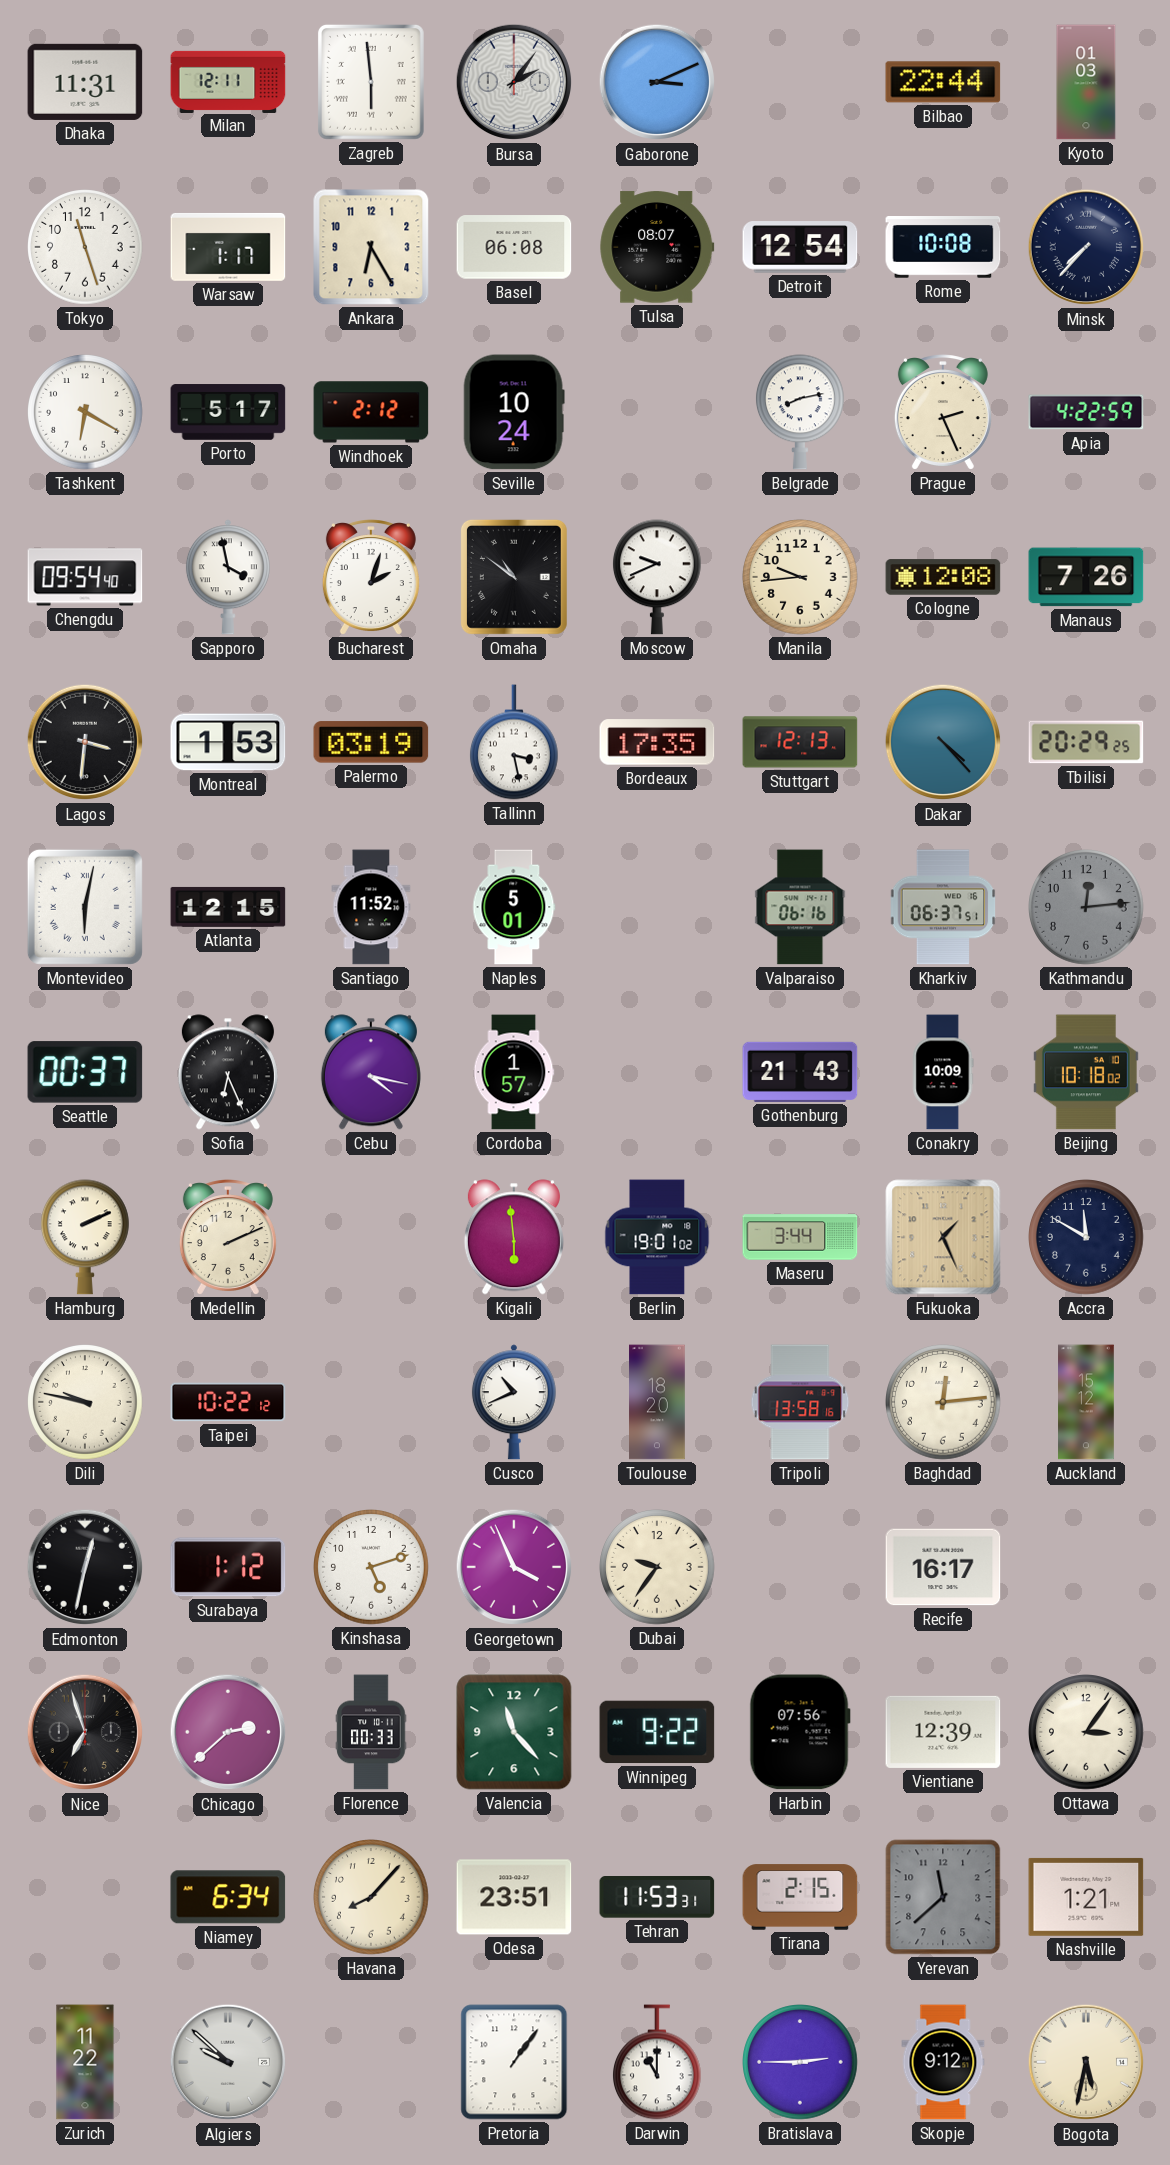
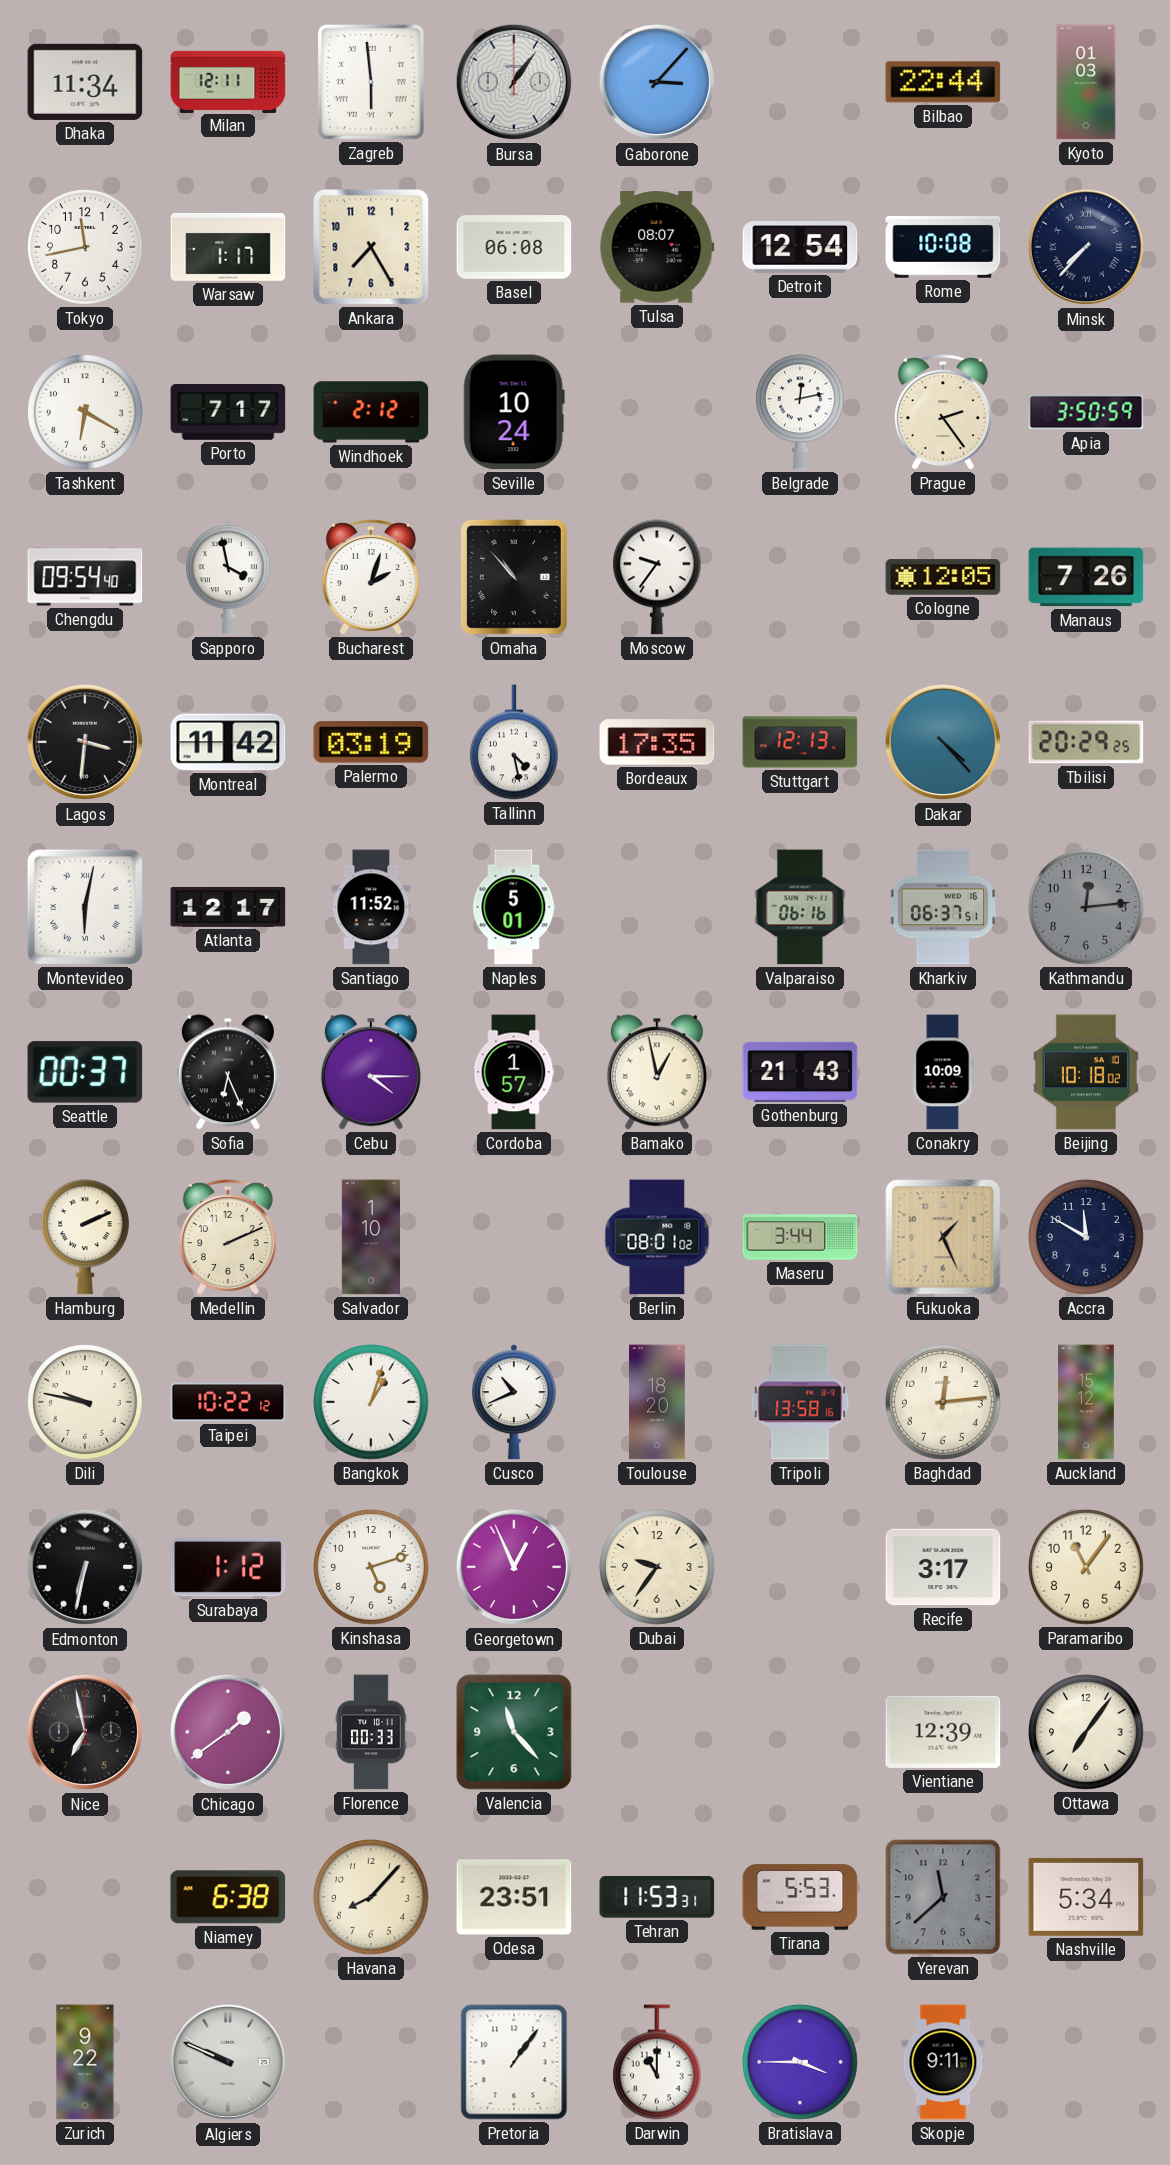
Dhaka: 11:31 -> 11:34
Bursa: 2:06 -> 1:06
Gaborone: 3:11 -> 3:07
Tokyo: 11:27 -> 11:43
Ankara: 6:25 -> 7:25
Porto: 5:17 -> 7:17
Belgrade: 8:13 -> 12:13
Prague: 2:26 -> 2:24
Apia: 4:22 -> 3:50
Omaha: 10:51 -> 10:53
Moscow: 9:41 -> 9:36
Manila: 9:44 -> none
Cologne: 12:08 -> 12:05
Montreal: 1:53 -> 11:42
Tallinn: 3:28 -> 4:28
Atlanta: 12:15 -> 12:17
Cebu: 4:17 -> 4:15
Bamako: none -> 12:58
Salvador: none -> 1:10
Kigali: 5:59 -> none
Berlin: 19:01 -> 08:01
Bangkok: none -> 1:03
Edmonton: 12:32 -> 6:32
Georgetown: 3:56 -> 12:56
Recife: 16:17 -> 3:17
Paramaribo: none -> 11:06
Nice: 6:57 -> 6:58
Chicago: 2:38 -> 1:39
Winnipeg: 9:22 -> none
Harbin: 07:56 -> none
Ottawa: 3:06 -> 7:06
Niamey: 6:34 -> 6:38
Tirana: 2:15 -> 5:53
Nashville: 1:21 -> 5:34
Zurich: 11:22 -> 9:22
Algiers: 9:52 -> 9:49
Bratislava: 2:45 -> 3:45
Skopje: 9:12 -> 9:11
Bogota: 5:32 -> none
